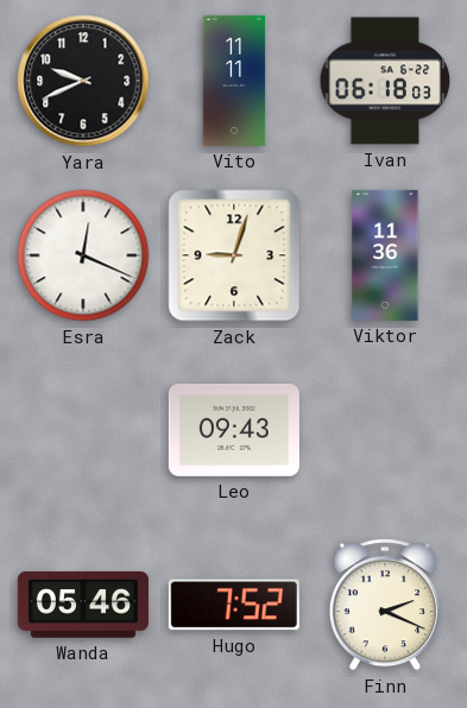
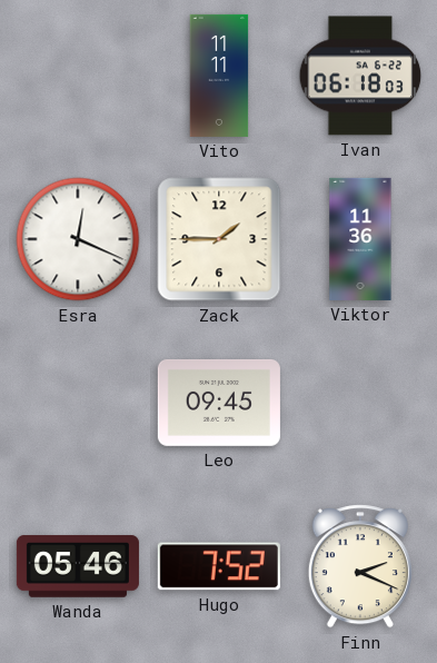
Yara: 9:41 -> none
Zack: 9:03 -> 1:45
Leo: 09:43 -> 09:45
